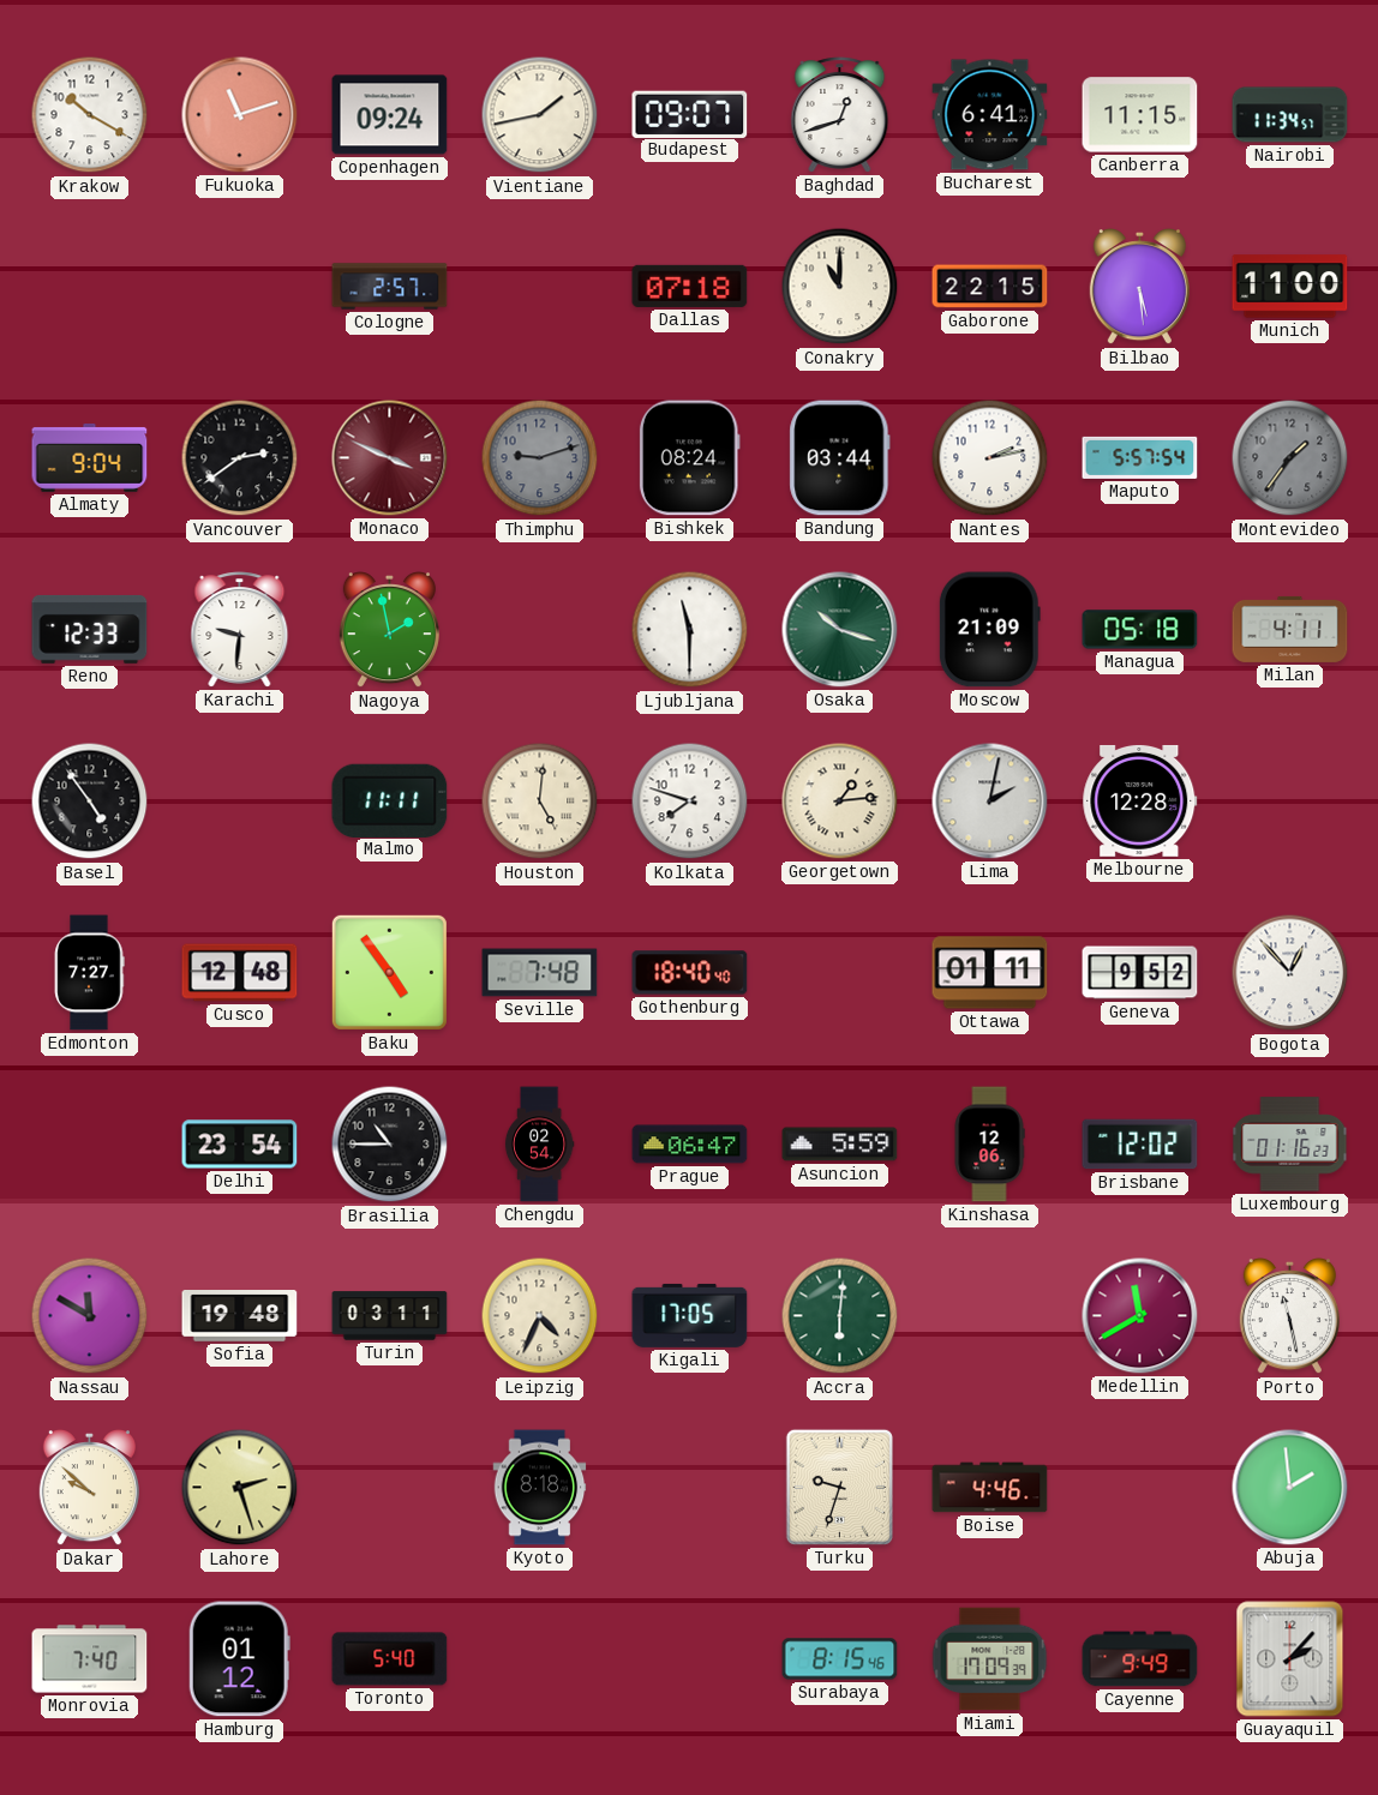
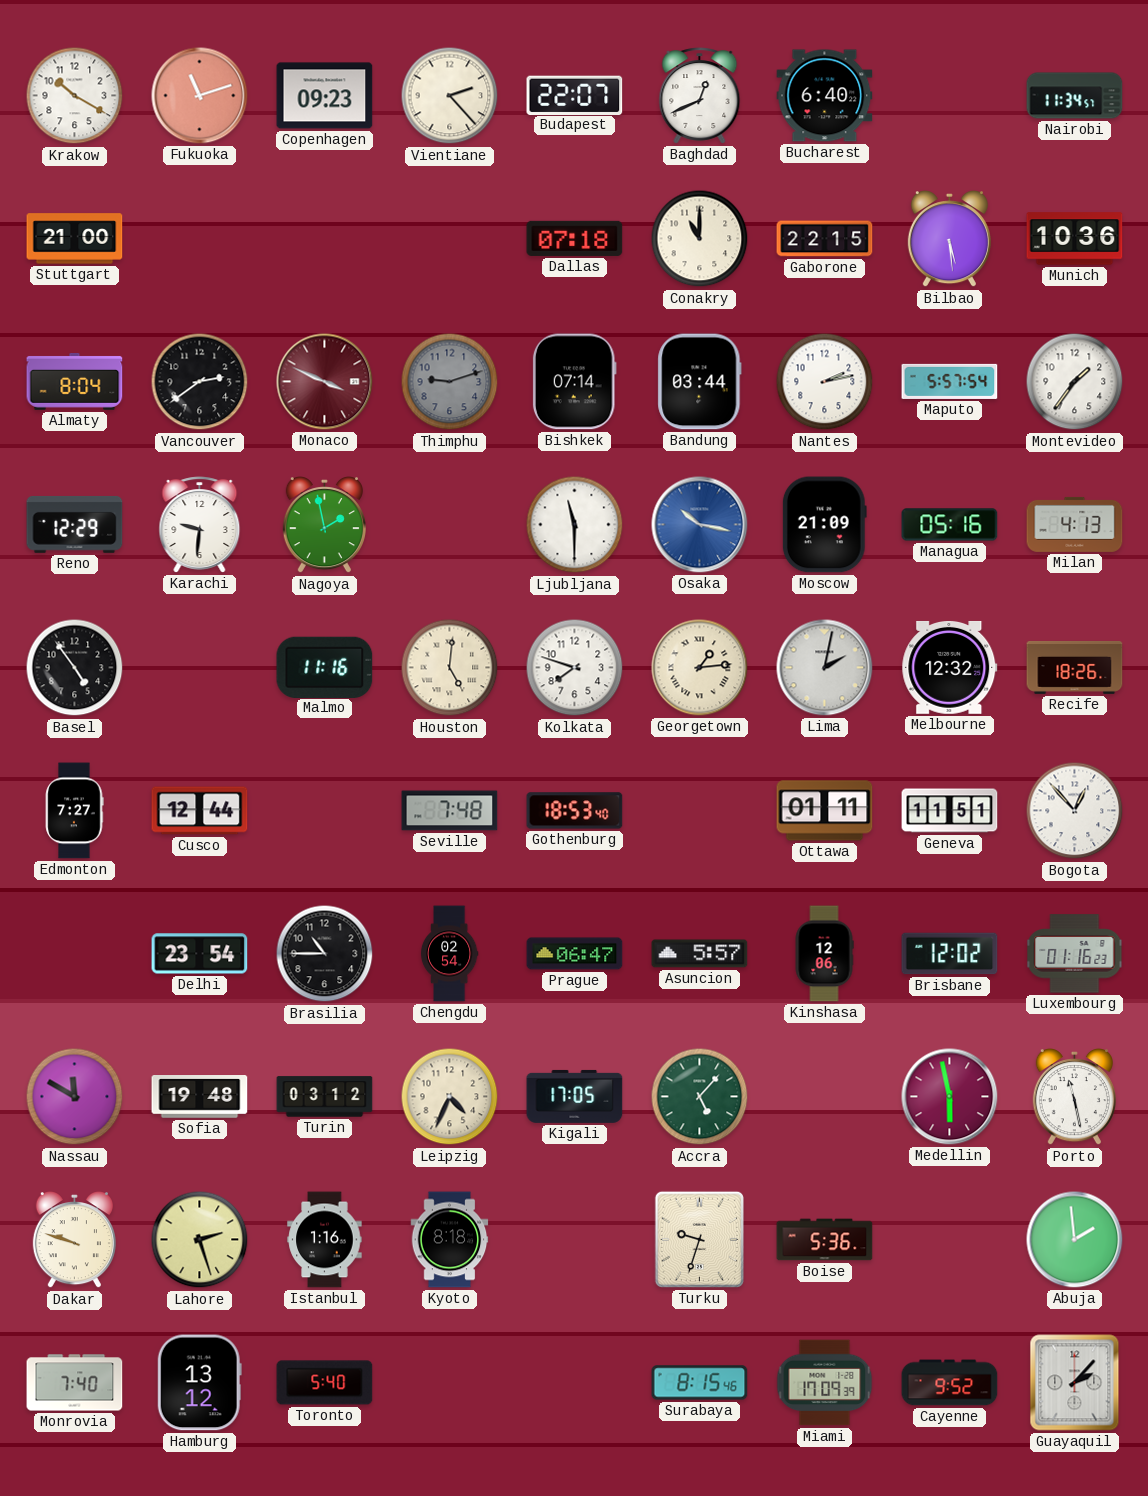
Copenhagen: 09:24 -> 09:23
Vientiane: 1:43 -> 2:23
Budapest: 09:07 -> 22:07
Baghdad: 12:42 -> 12:41
Bucharest: 6:41 -> 6:40
Canberra: 11:15 -> none
Stuttgart: none -> 21:00
Cologne: 2:57 -> none
Munich: 11:00 -> 10:36
Almaty: 9:04 -> 8:04
Bishkek: 08:24 -> 07:14
Montevideo dial: grey -> white
Reno: 12:33 -> 12:29
Osaka: 10:18 -> 10:17
Osaka dial: green -> blue
Managua: 05:18 -> 05:16
Milan: 4:11 -> 4:13
Malmo: 11:11 -> 11:16
Melbourne: 12:28 -> 12:32
Recife: none -> 18:26
Cusco: 12:48 -> 12:44
Baku: 4:54 -> none
Gothenburg: 18:40 -> 18:53
Geneva: 9:52 -> 11:51
Asuncion: 5:59 -> 5:57
Turin: 03:11 -> 03:12
Accra: 6:01 -> 5:07
Medellin: 11:40 -> 5:58
Dakar: 9:52 -> 9:48
Istanbul: none -> 1:16
Boise: 4:46 -> 5:36
Hamburg: 01:12 -> 13:12
Cayenne: 9:49 -> 9:52
